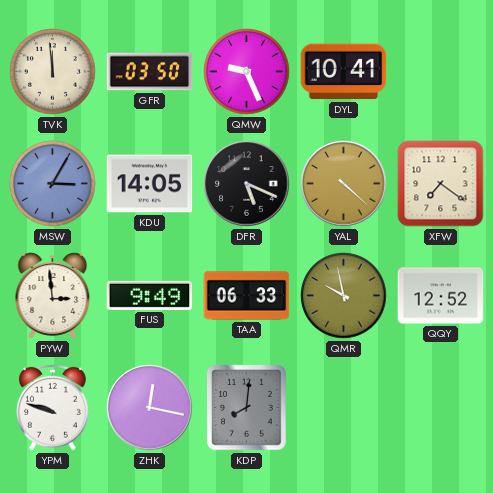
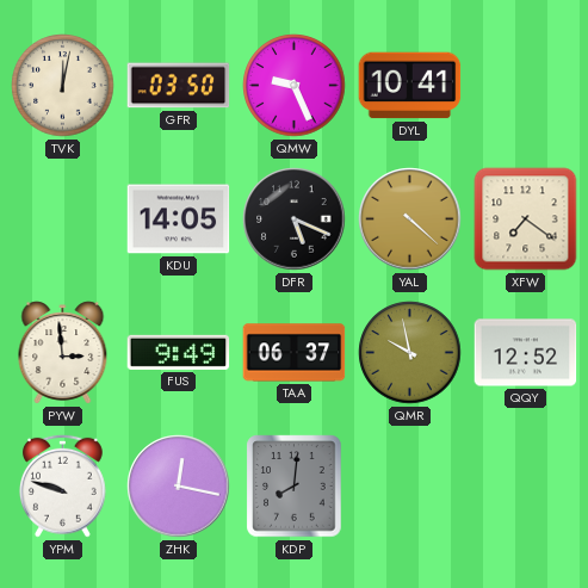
TVK: 11:59 -> 12:02
MSW: 3:05 -> none
TAA: 06:33 -> 06:37
